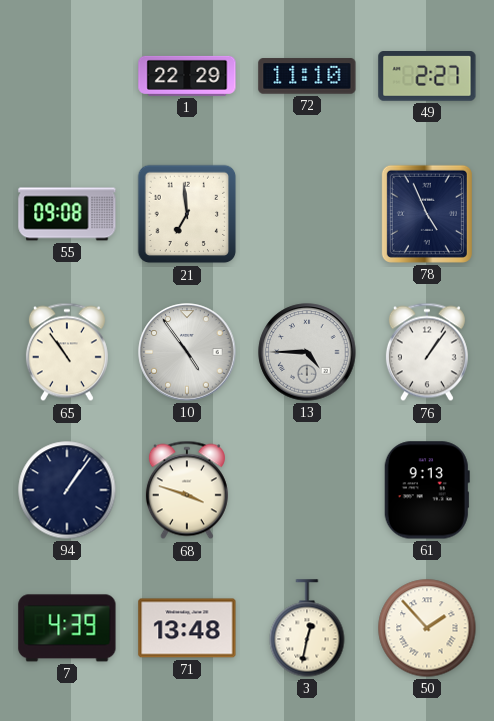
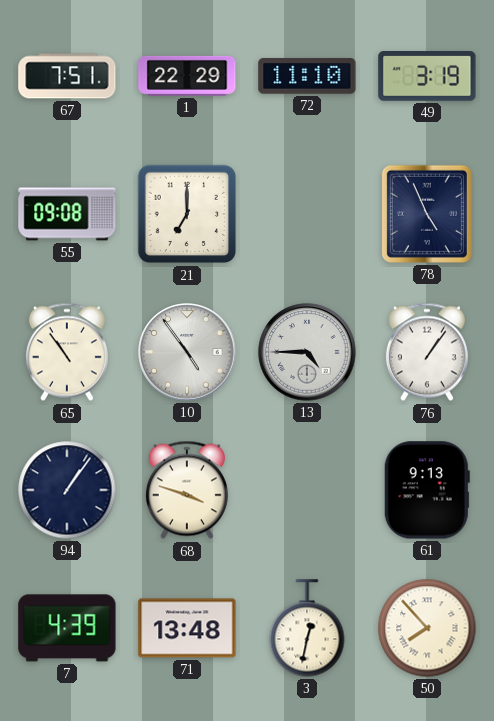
67: none -> 7:51
49: 2:27 -> 3:19
21: 6:59 -> 7:00
50: 1:53 -> 7:53
